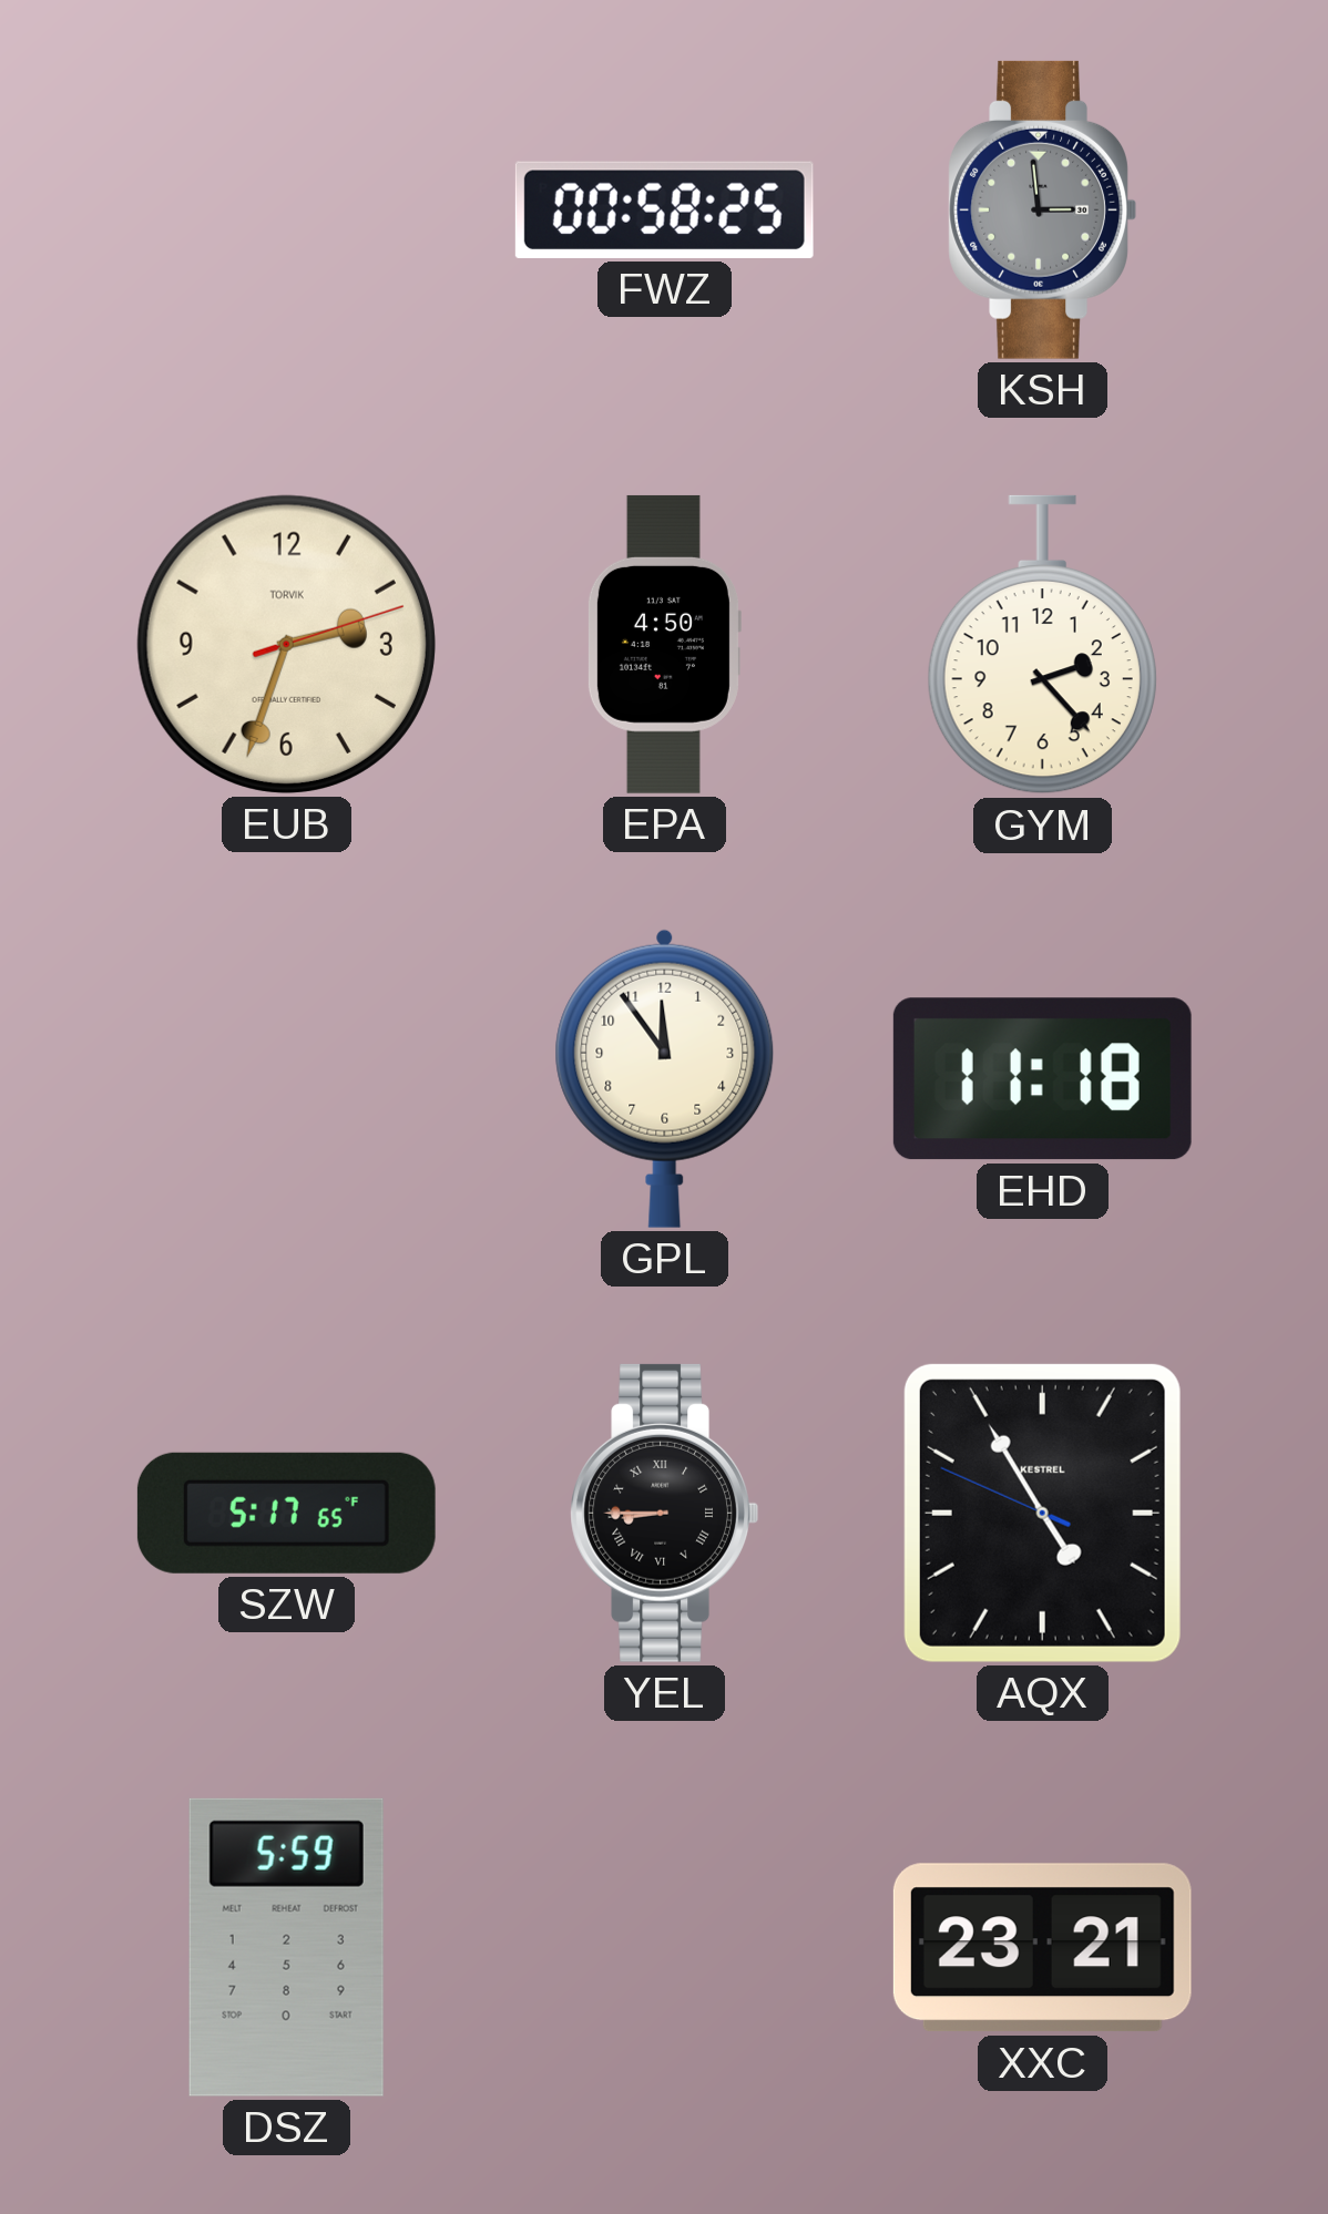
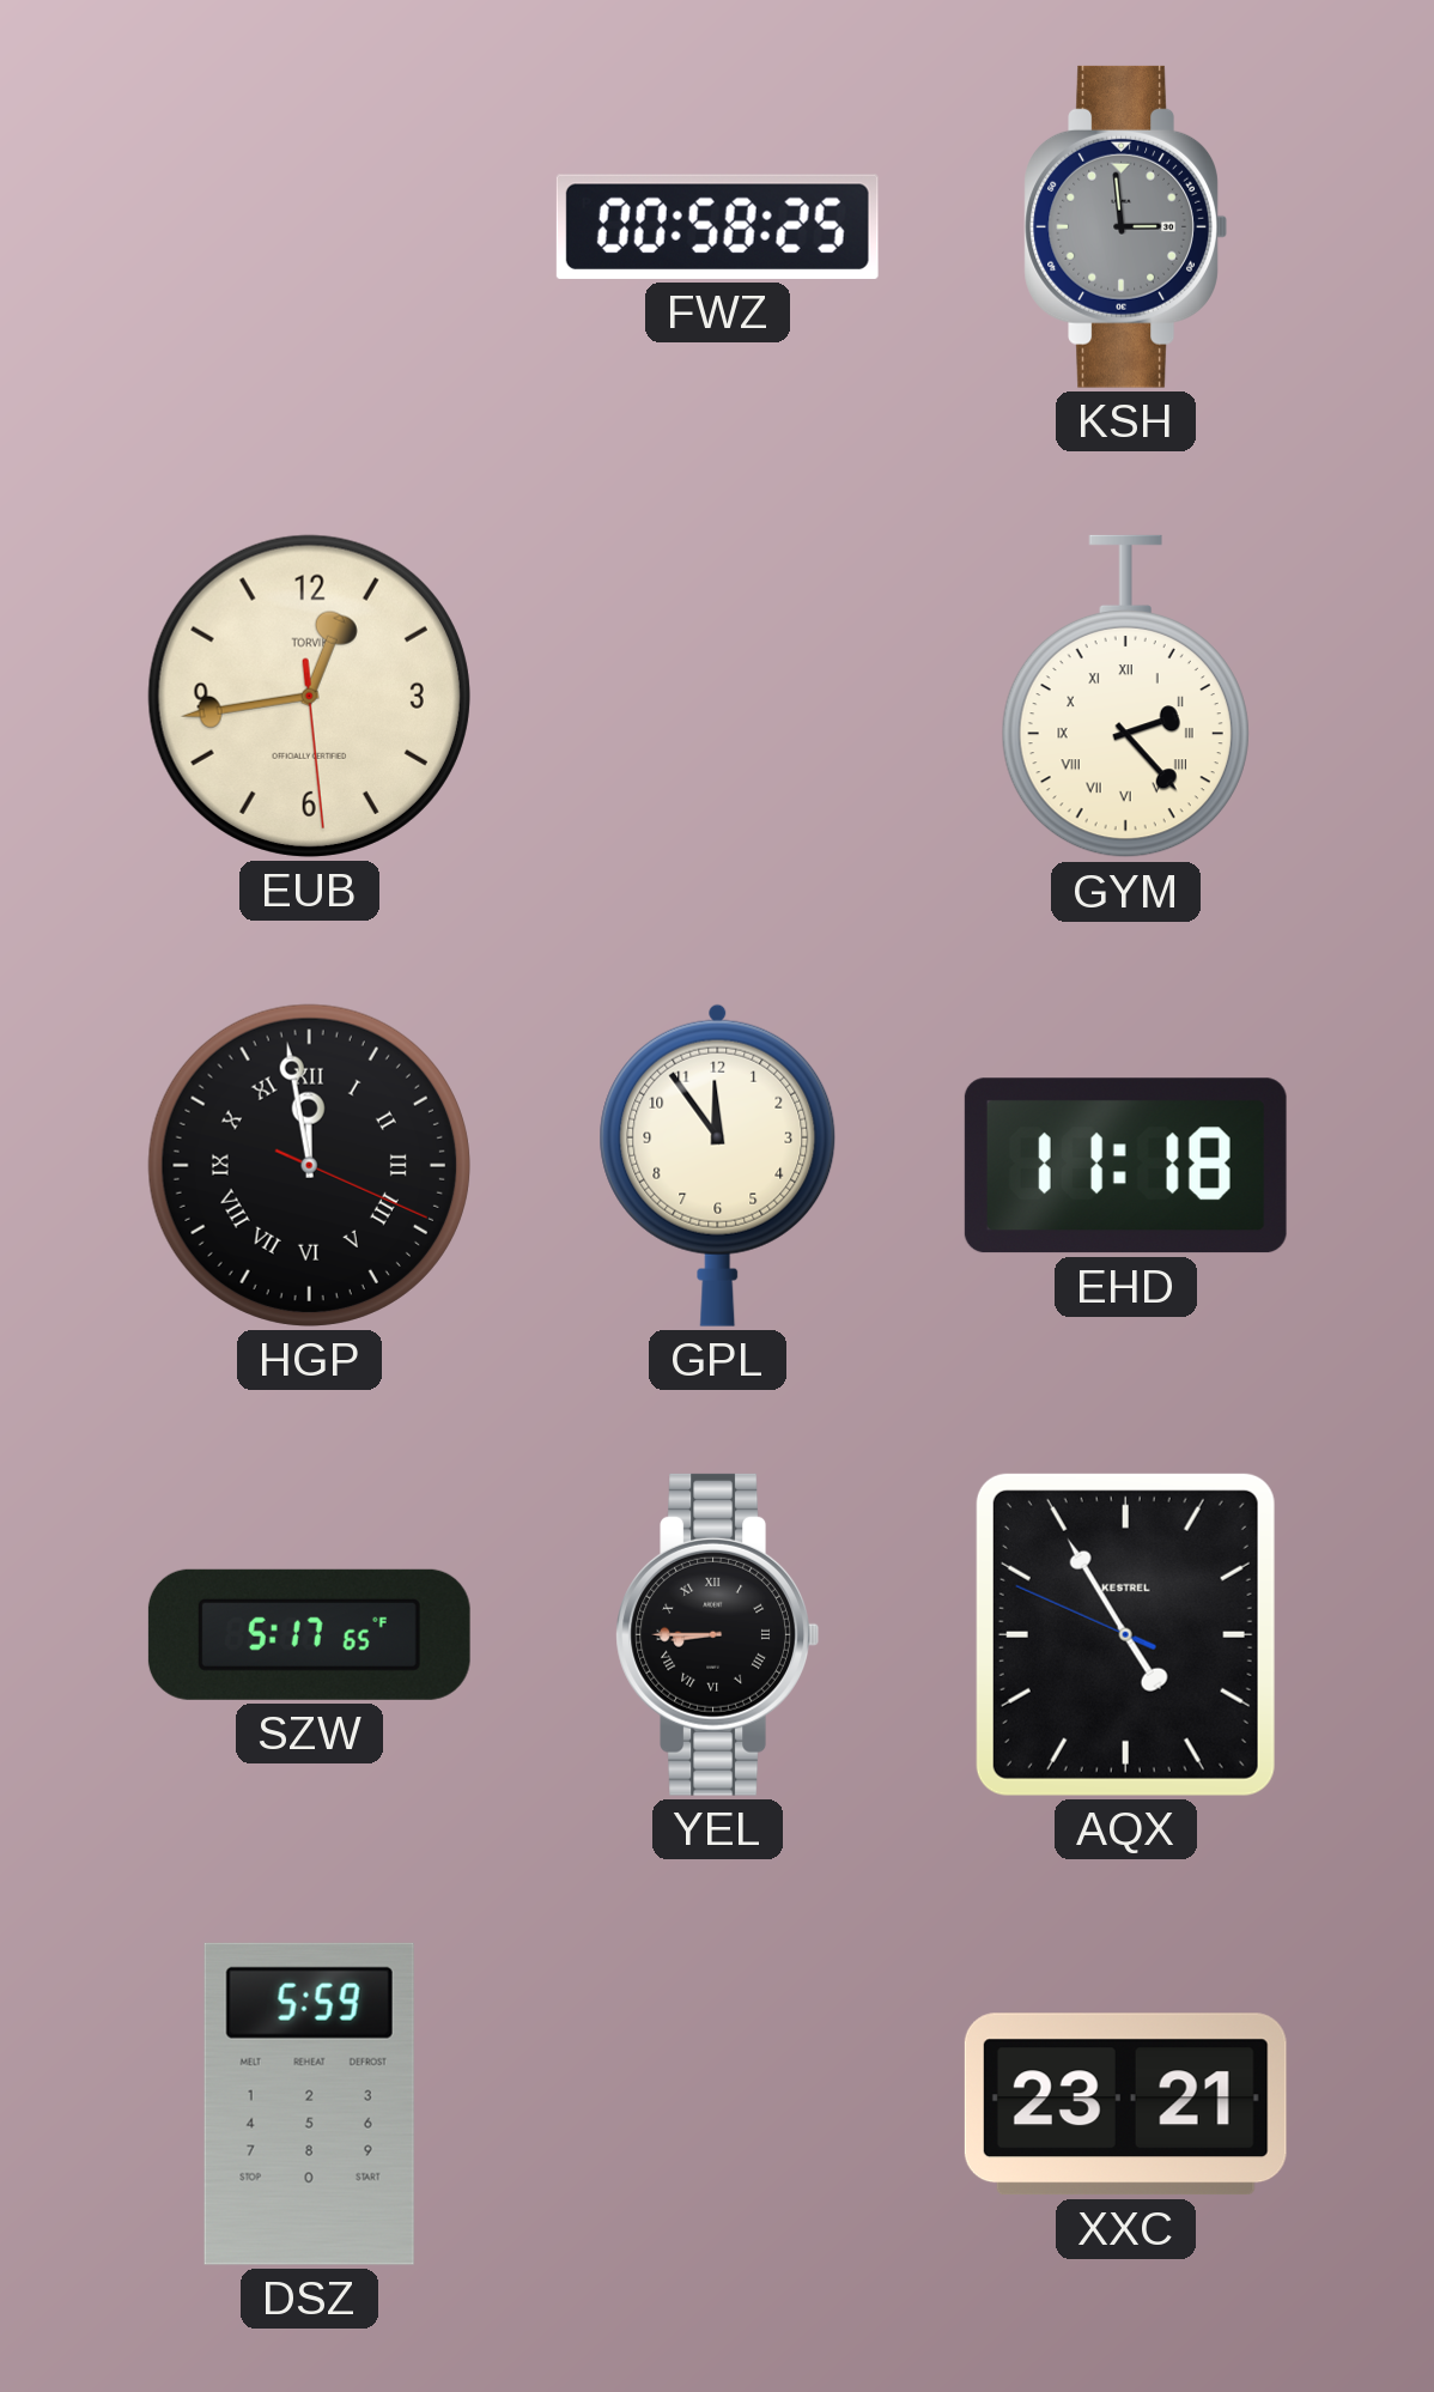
EUB: 2:33 -> 12:43
EPA: 4:50 -> none
GYM numerals: Arabic -> Roman
HGP: none -> 11:58
